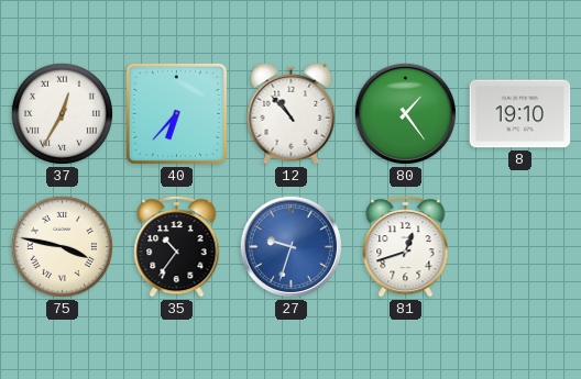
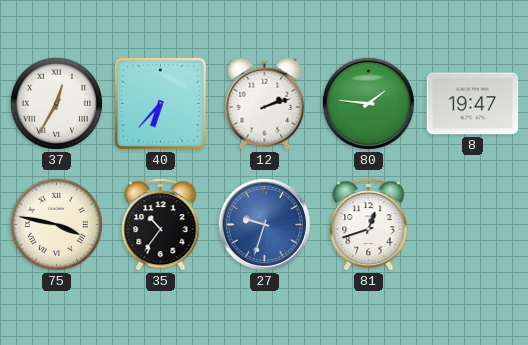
12: 10:53 -> 2:12
80: 1:24 -> 1:46
8: 19:10 -> 19:47
